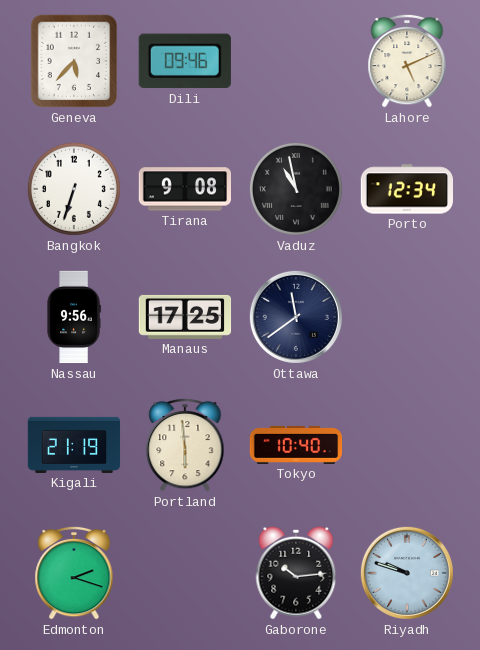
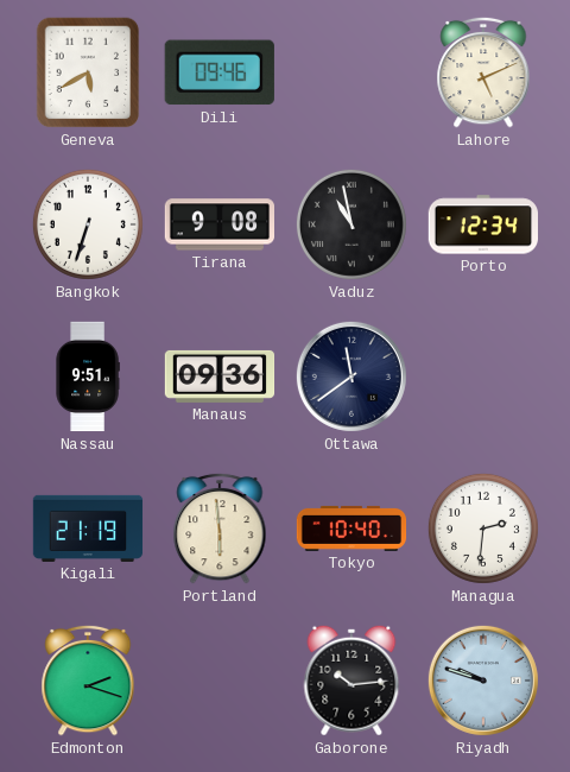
Geneva: 5:37 -> 5:40
Nassau: 9:56 -> 9:51
Manaus: 17:25 -> 09:36
Managua: none -> 2:31
